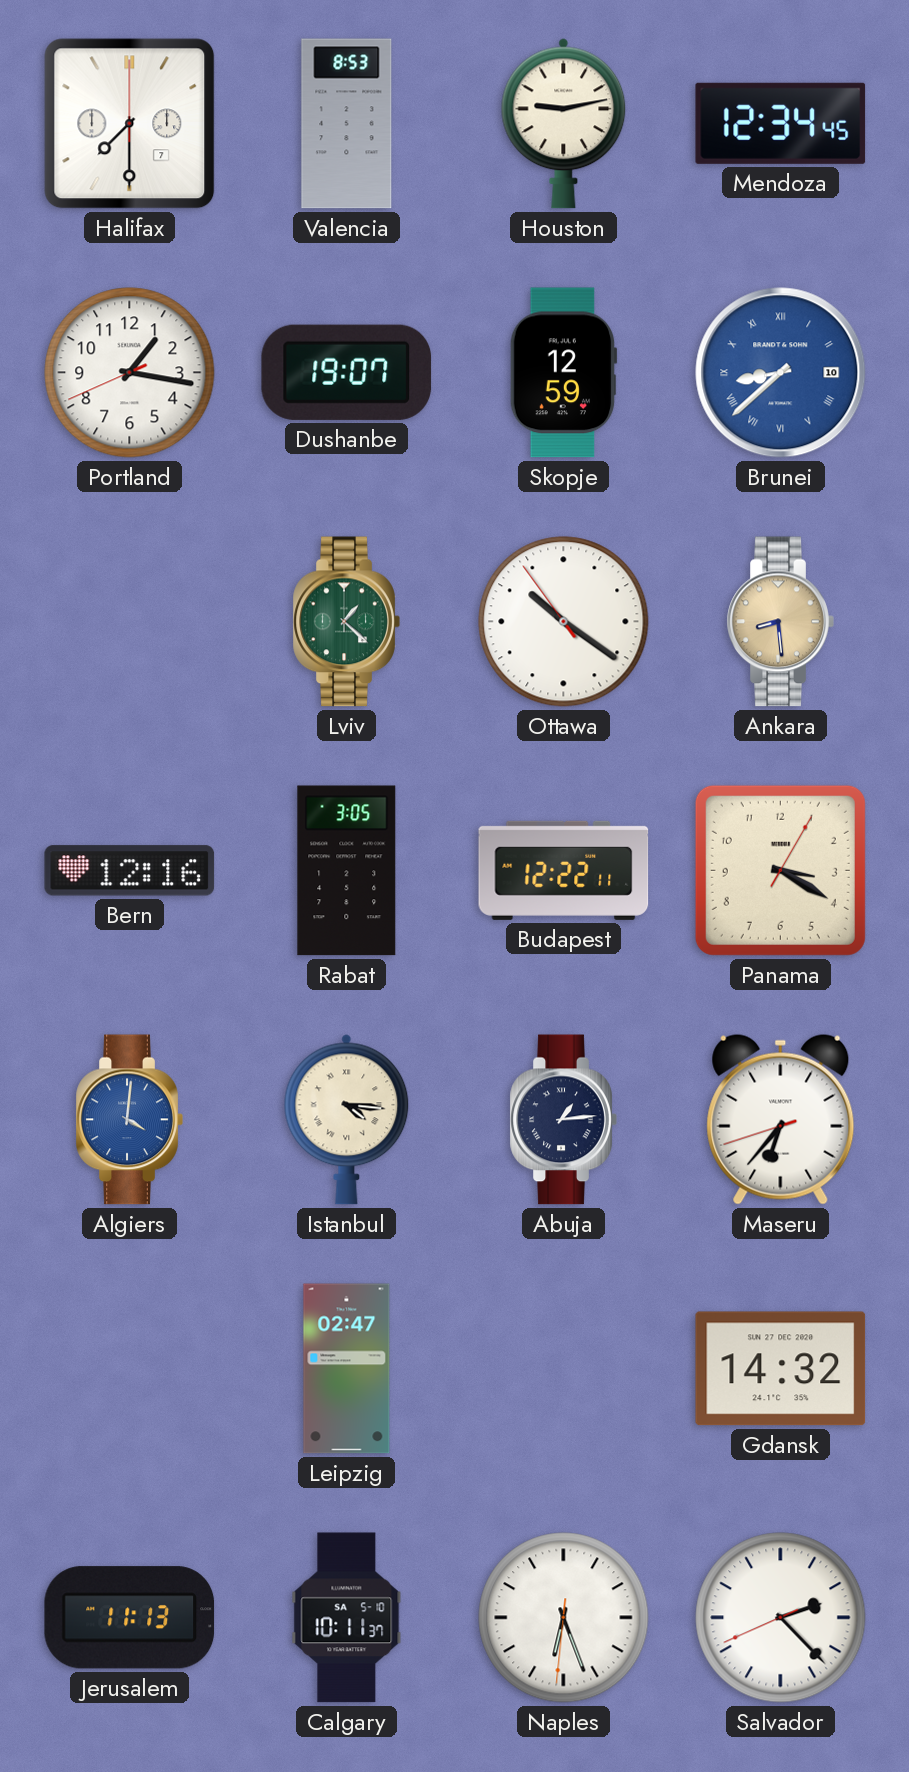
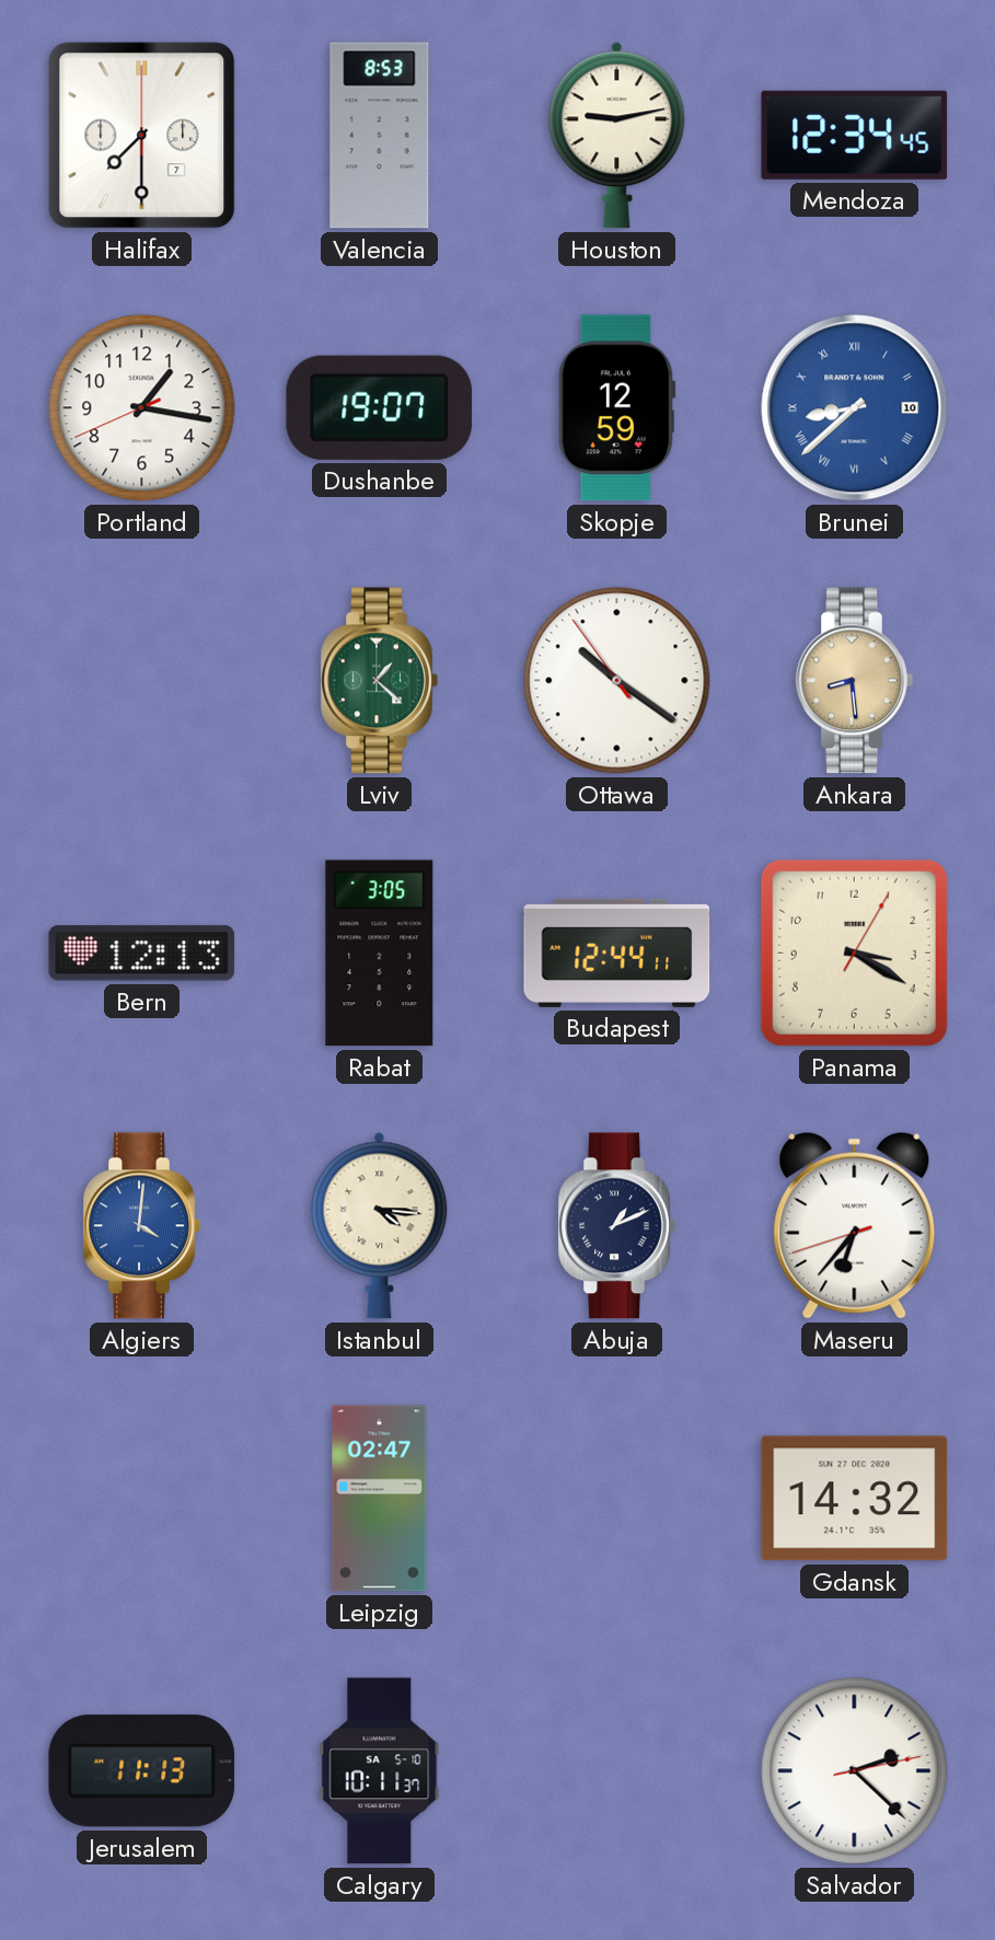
Bern: 12:16 -> 12:13
Budapest: 12:22 -> 12:44
Abuja: 1:14 -> 1:11
Naples: 6:26 -> none
Salvador: 2:22:41 -> 2:22:13
